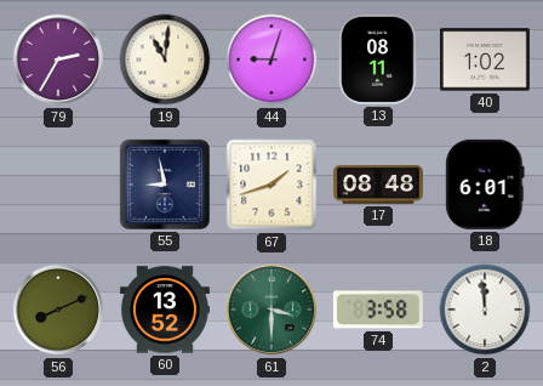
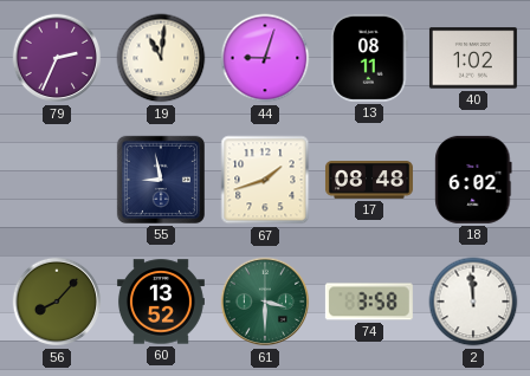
79: 2:35 -> 2:34
18: 6:01 -> 6:02
56: 8:11 -> 8:07
